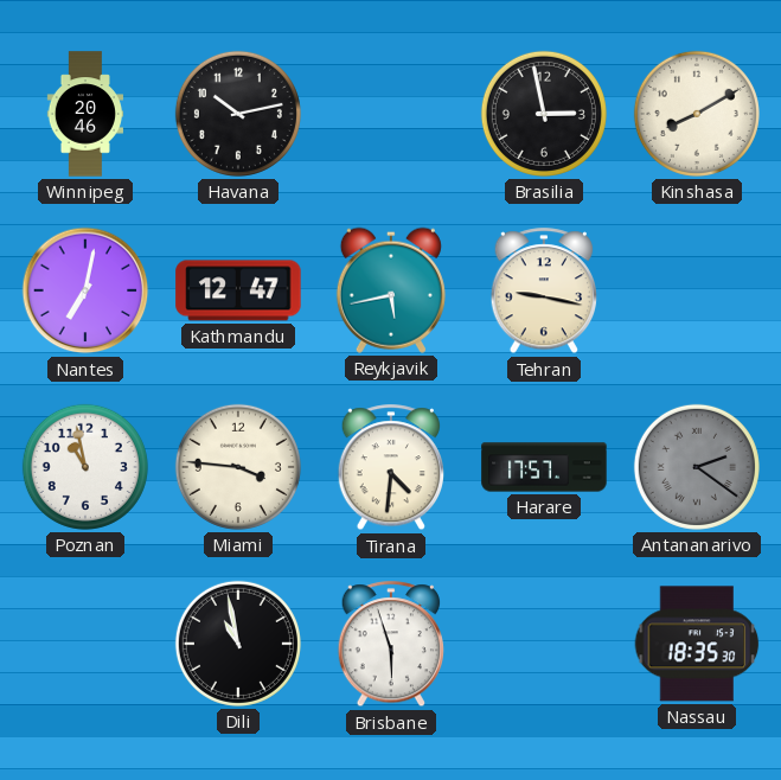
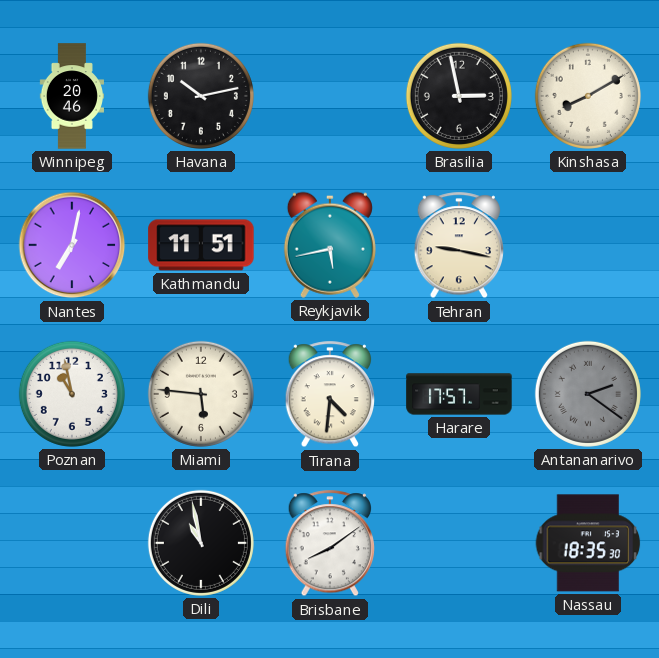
Kathmandu: 12:47 -> 11:51
Miami: 3:46 -> 5:46
Brisbane: 5:57 -> 8:09
